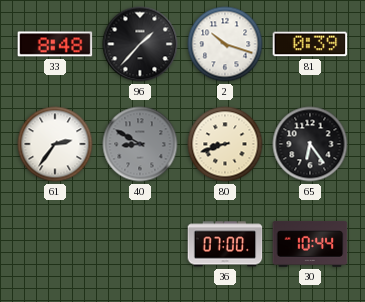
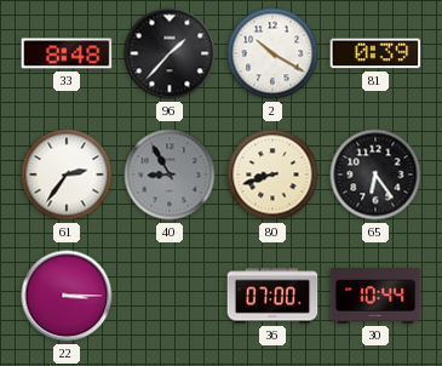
2: 10:18 -> 10:20
40: 8:50 -> 8:55
22: none -> 3:15
